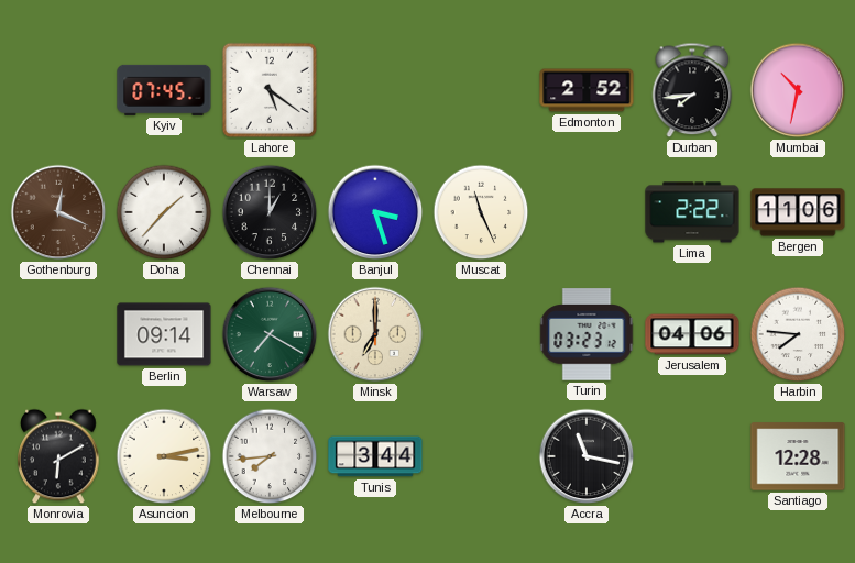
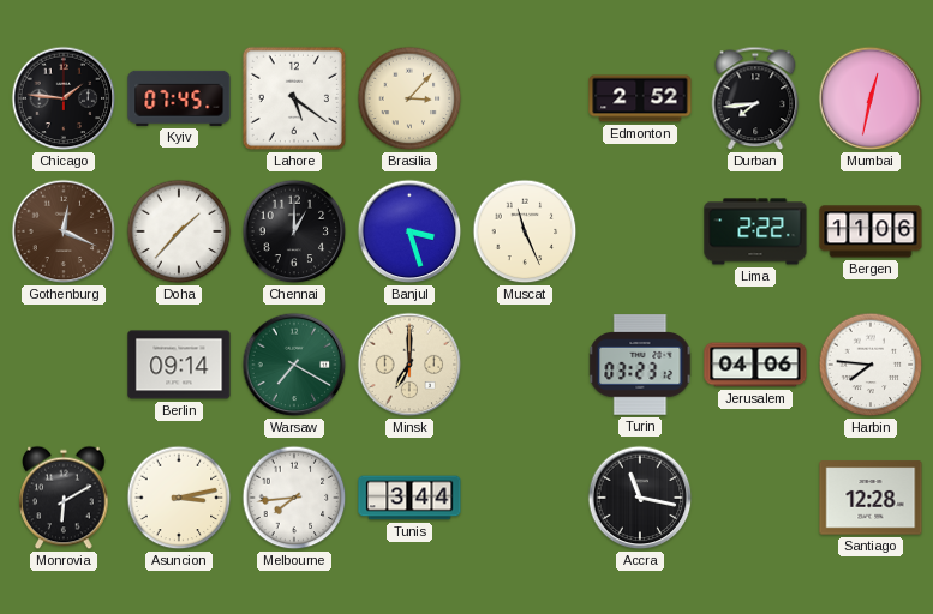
Chicago: none -> 1:46
Brasilia: none -> 3:07
Mumbai: 10:32 -> 12:32
